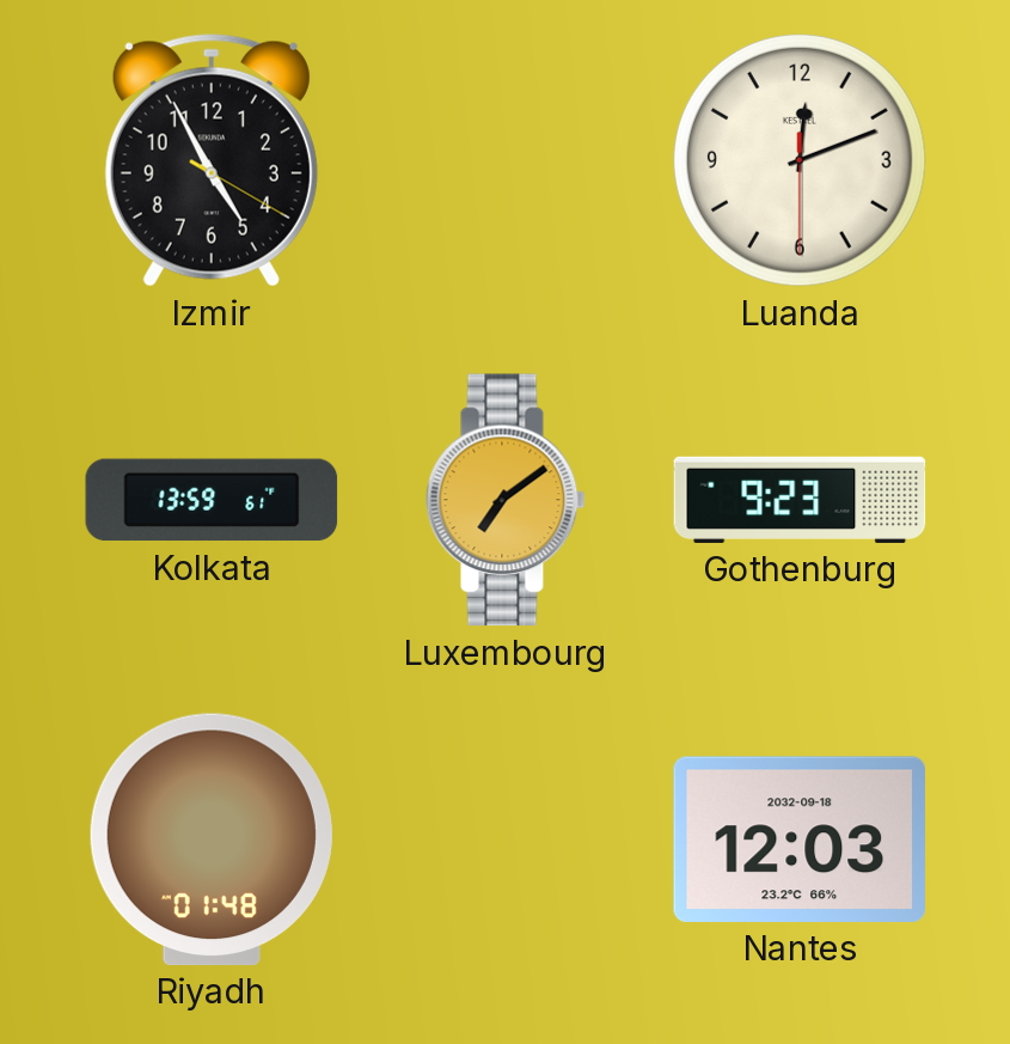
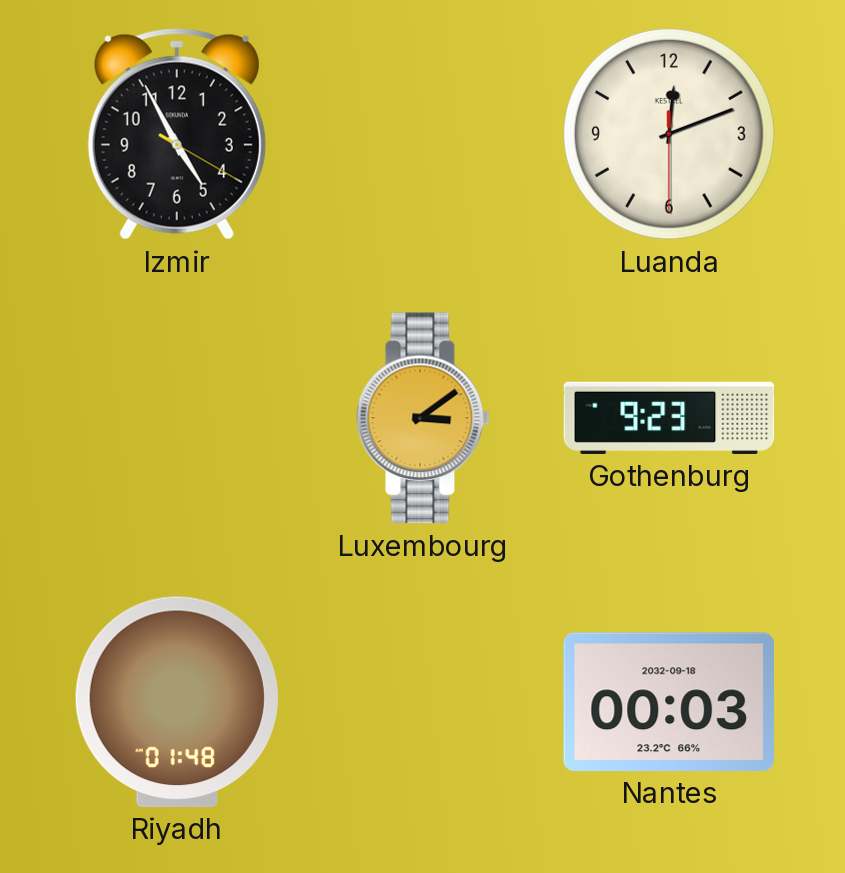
Kolkata: 13:59 -> none
Luxembourg: 7:09 -> 3:09
Nantes: 12:03 -> 00:03
